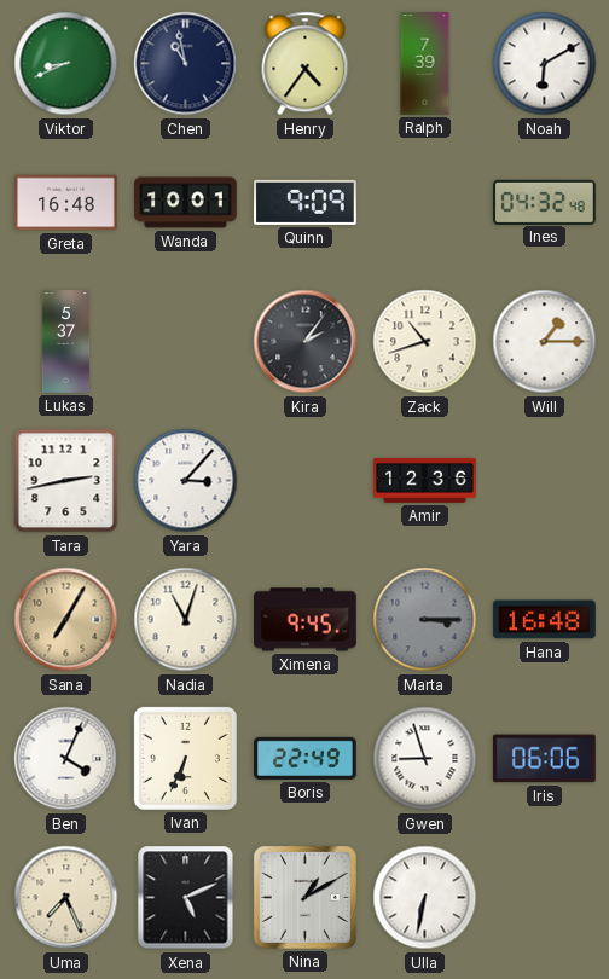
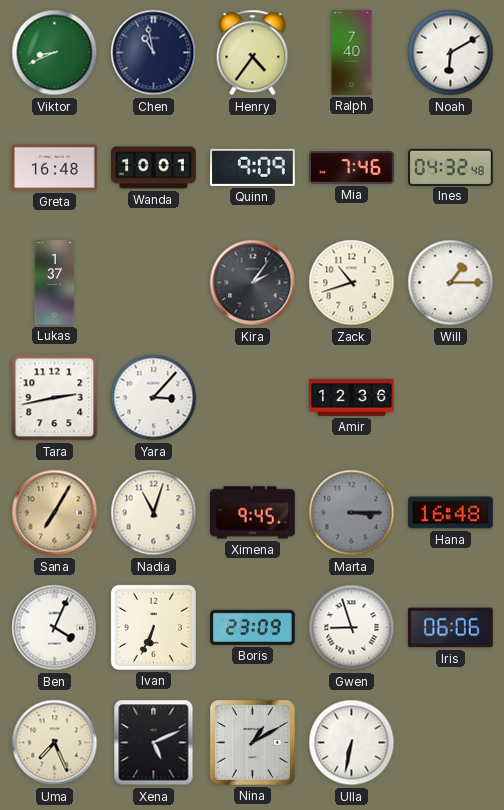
Ralph: 7:39 -> 7:40
Mia: none -> 7:46
Lukas: 5:37 -> 1:37
Boris: 22:49 -> 23:09
